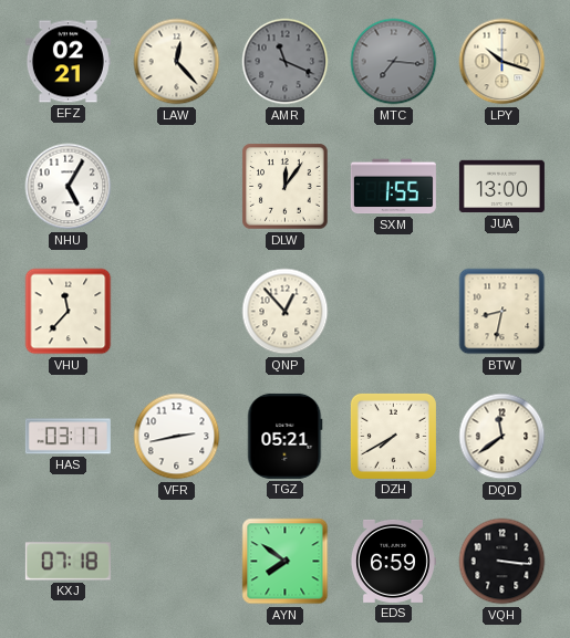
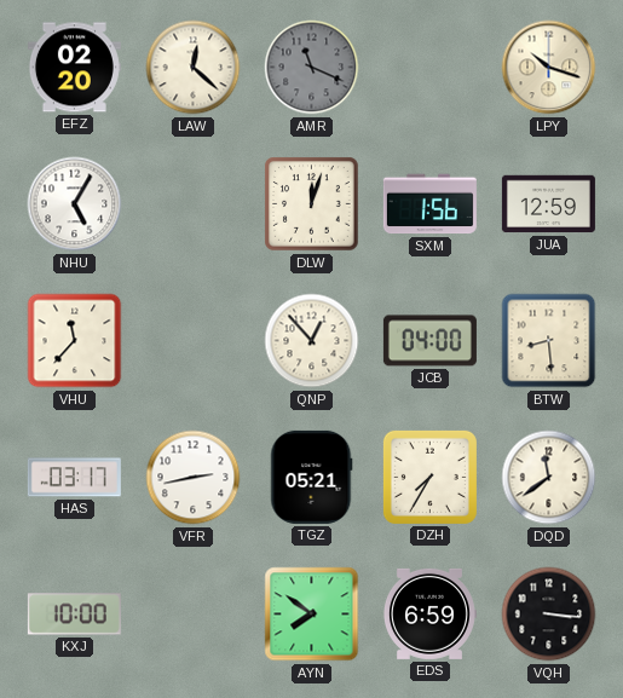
EFZ: 02:21 -> 02:20
LAW: 12:23 -> 12:22
MTC: 7:16 -> none
DLW: 12:06 -> 12:03
SXM: 1:55 -> 1:56
JUA: 13:00 -> 12:59
JCB: none -> 04:00
BTW: 8:32 -> 8:29
DZH: 7:40 -> 7:35
KXJ: 07:18 -> 10:00
